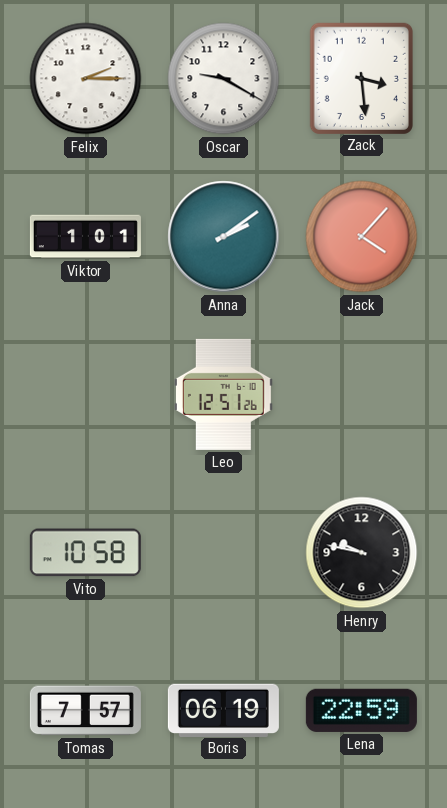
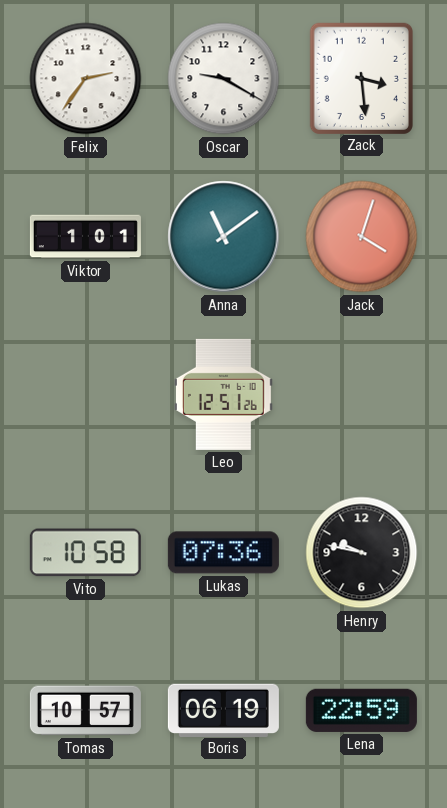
Felix: 2:15 -> 2:36
Anna: 2:09 -> 11:09
Jack: 4:07 -> 4:03
Lukas: none -> 07:36
Tomas: 7:57 -> 10:57
